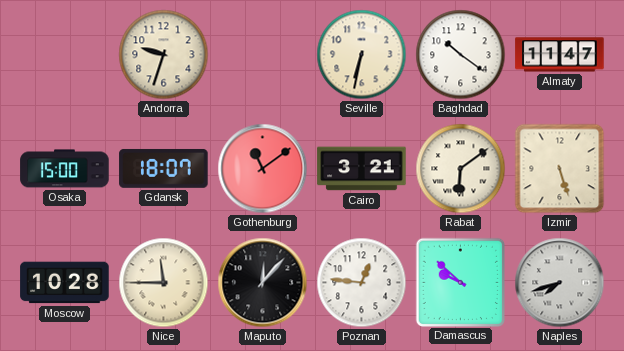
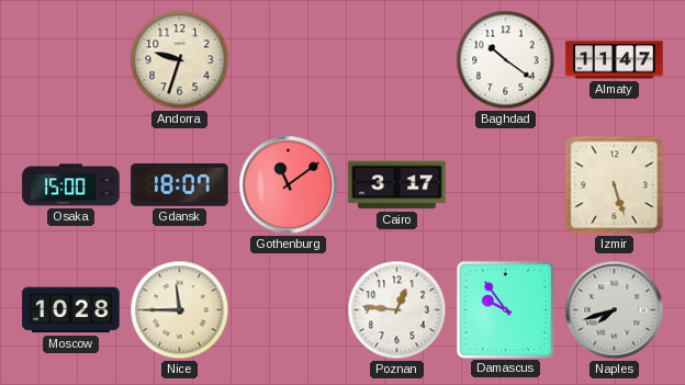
Seville: 6:32 -> none
Cairo: 3:21 -> 3:17
Rabat: 6:09 -> none
Maputo: 12:07 -> none
Damascus: 9:52 -> 9:54
